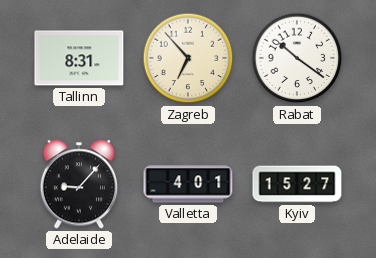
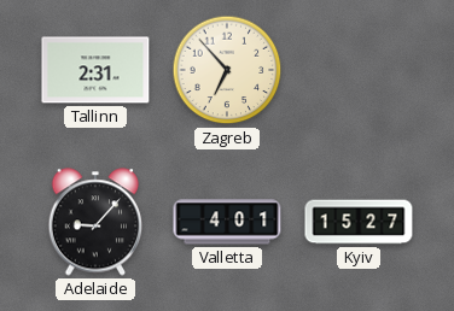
Tallinn: 8:31 -> 2:31
Rabat: 10:21 -> none
